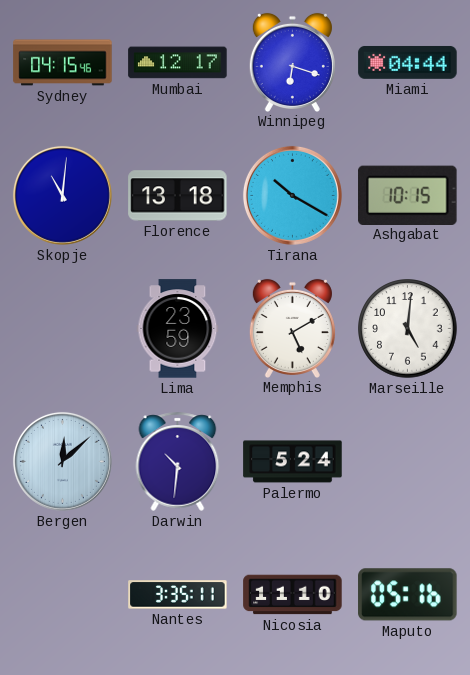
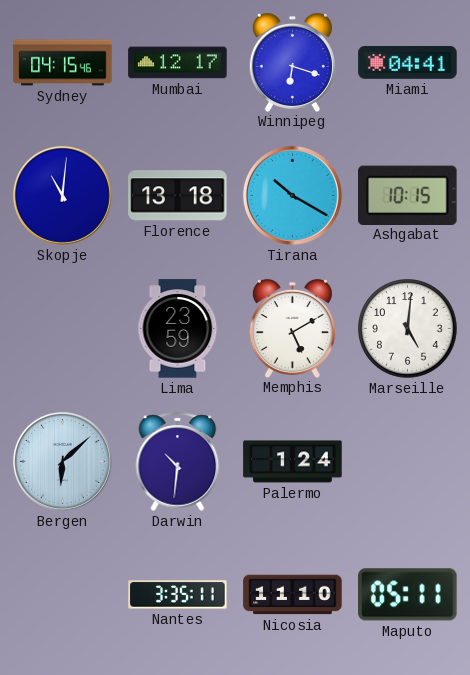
Miami: 04:44 -> 04:41
Bergen: 12:08 -> 6:08
Palermo: 5:24 -> 1:24
Maputo: 05:16 -> 05:11
